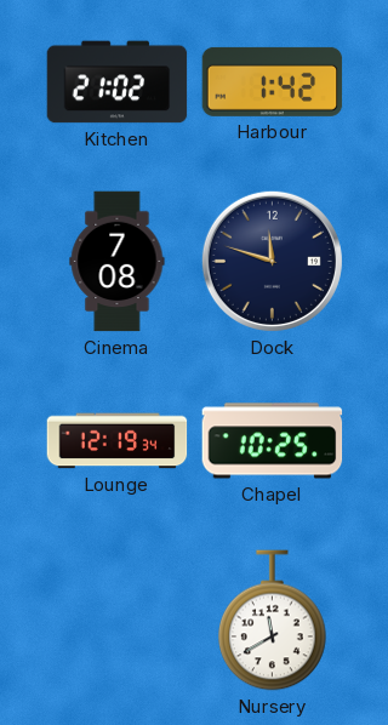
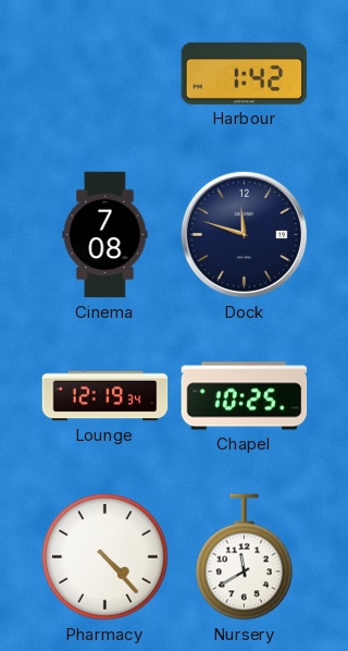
Kitchen: 21:02 -> none
Pharmacy: none -> 4:23
